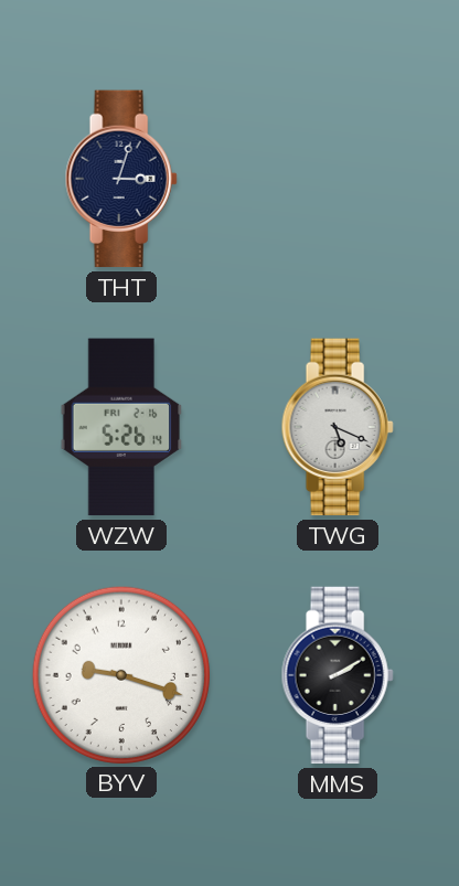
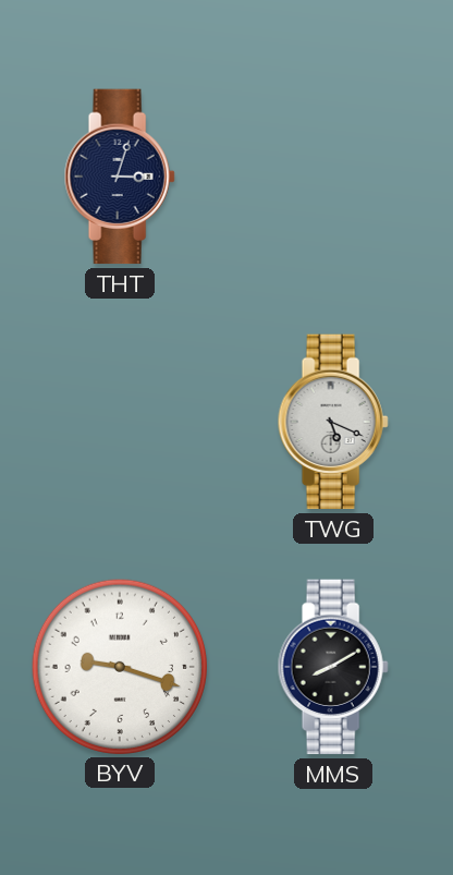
WZW: 5:26 -> none
MMS: 2:10 -> 8:10
